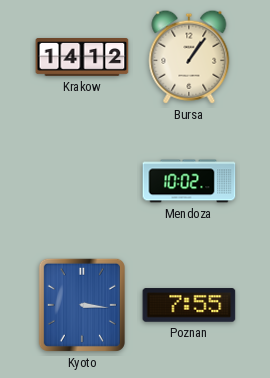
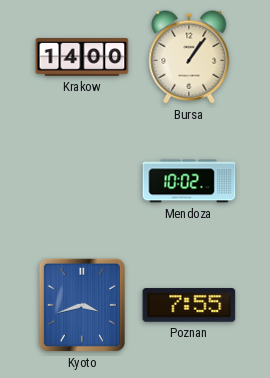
Krakow: 14:12 -> 14:00
Kyoto: 3:16 -> 3:42
